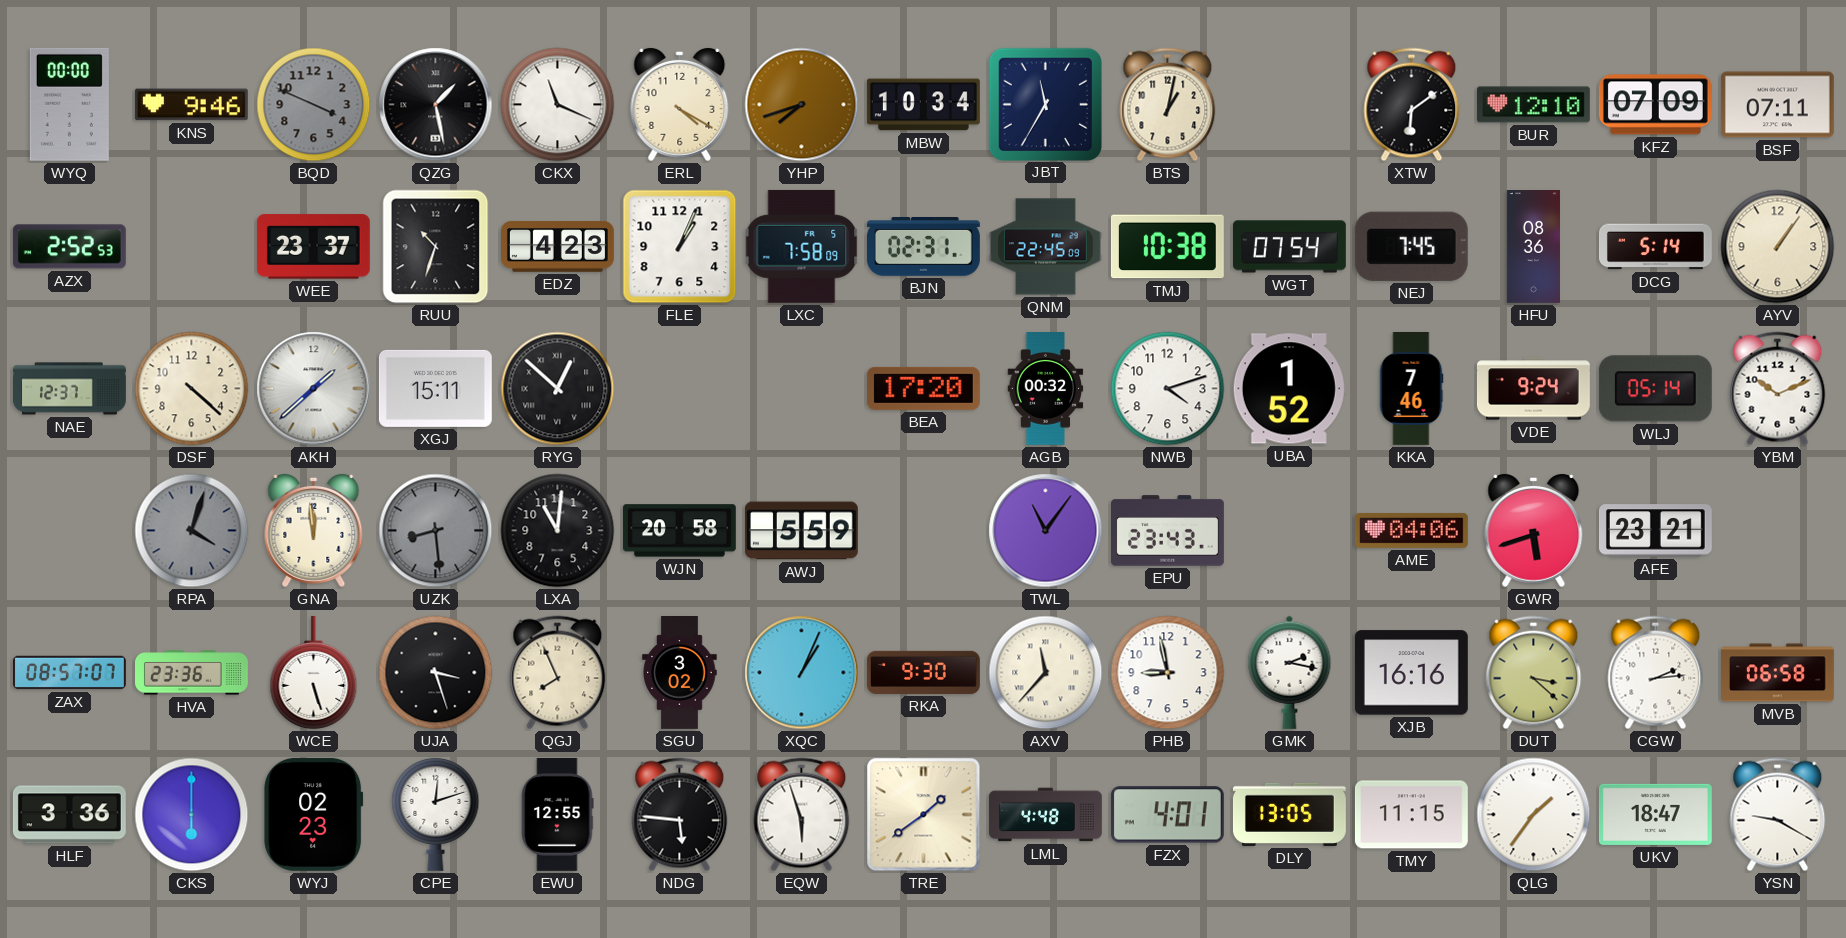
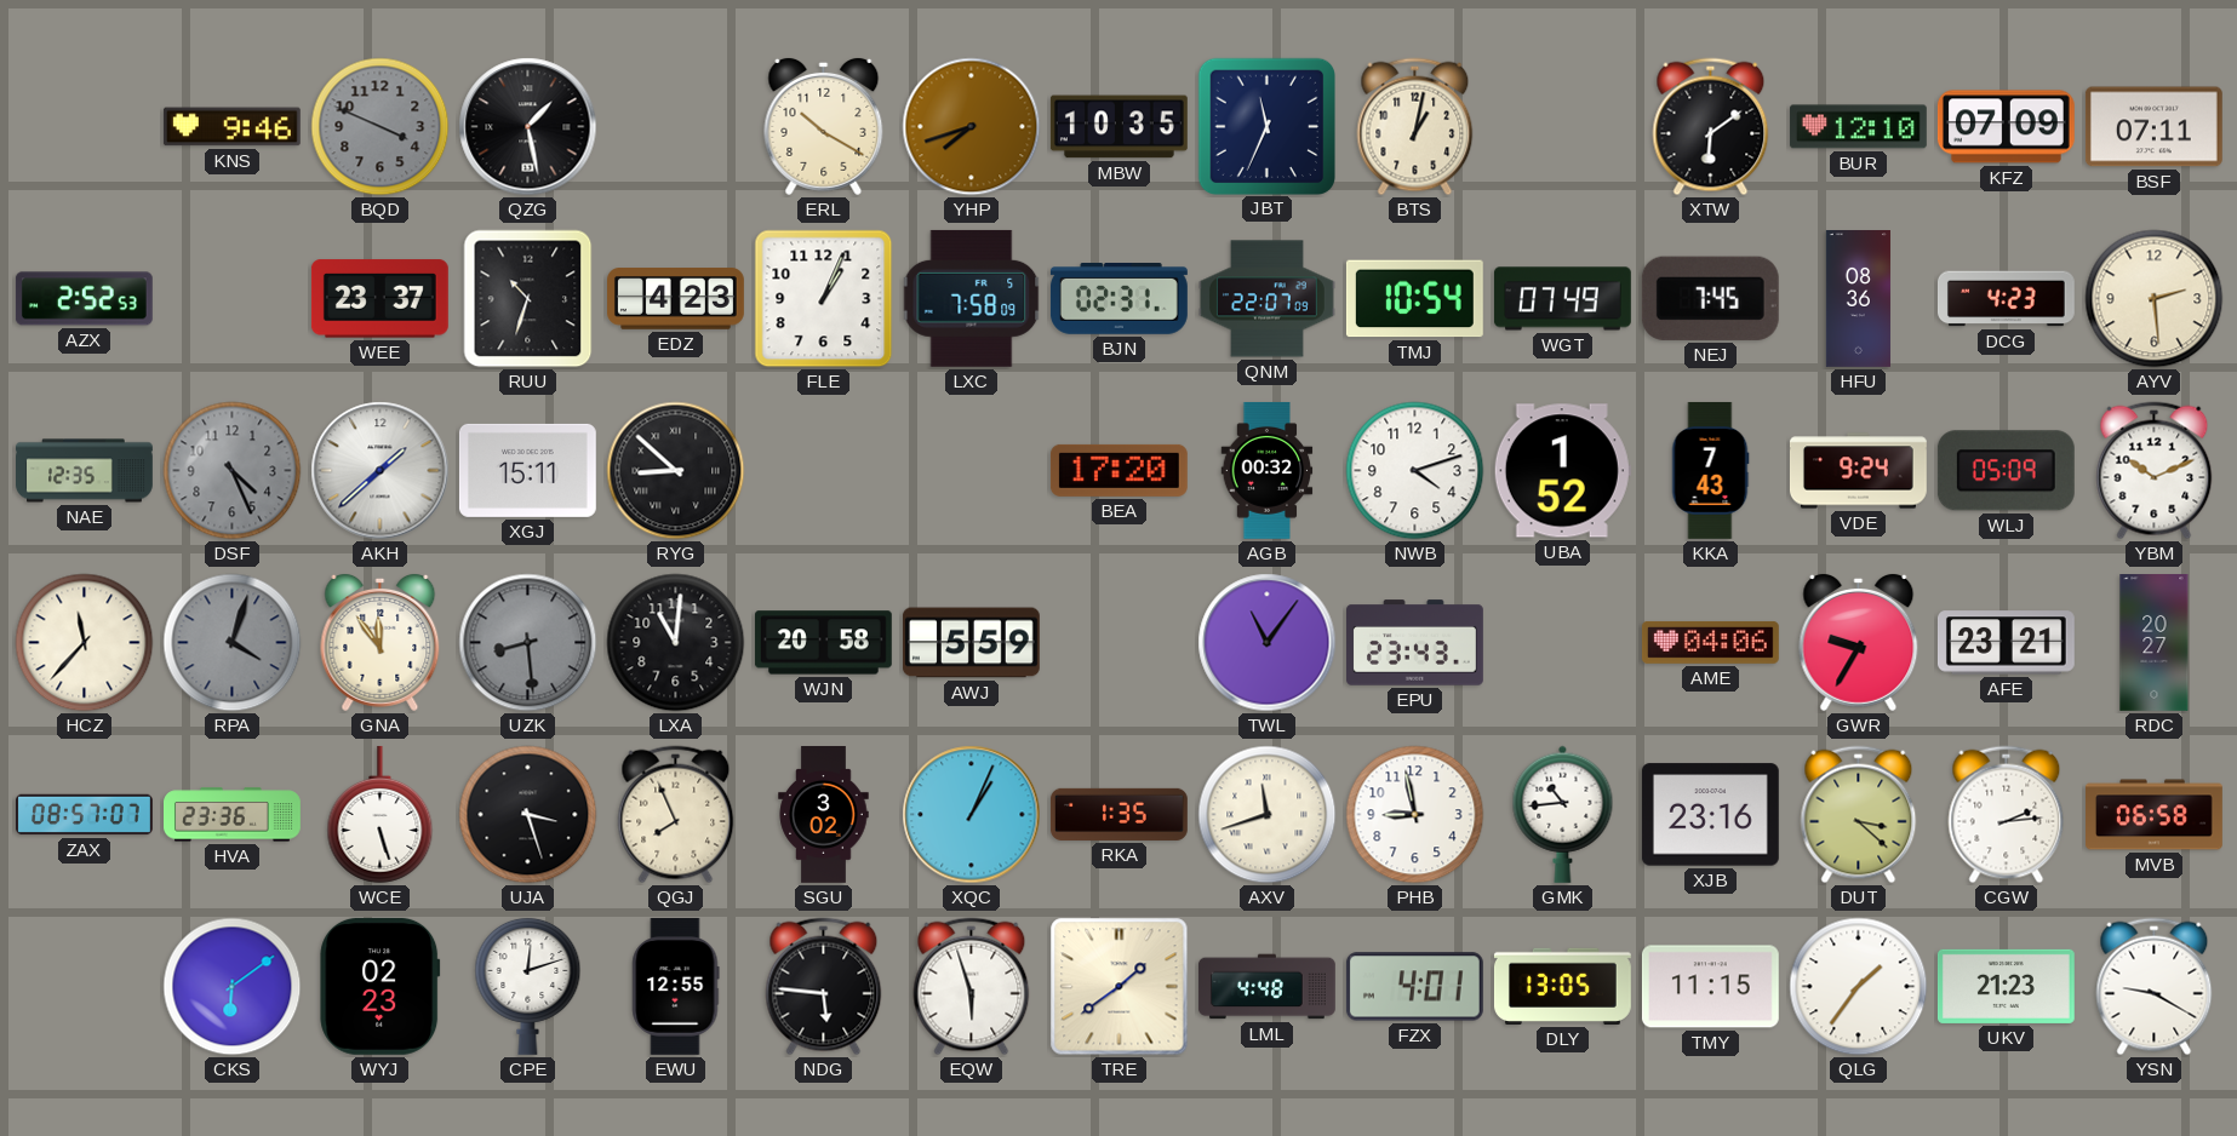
WYQ: 00:00 -> none
CKX: 11:19 -> none
ERL: 4:20 -> 10:20
MBW: 10:34 -> 10:35
JBT: 11:35 -> 11:34
QNM: 22:45 -> 22:07
TMJ: 10:38 -> 10:54
WGT: 07:54 -> 07:49
DCG: 5:14 -> 4:23
AYV: 1:06 -> 2:29
NAE: 12:37 -> 12:35
DSF: 4:22 -> 4:26
DSF dial: cream -> grey
RYG: 12:52 -> 8:52
KKA: 7:46 -> 7:43
WLJ: 05:14 -> 05:09
HCZ: none -> 11:37
GNA: 11:59 -> 11:54
GWR: 5:42 -> 9:35
RDC: none -> 20:27
RKA: 9:30 -> 1:35
AXV: 11:37 -> 11:42
GMK: 2:17 -> 10:44
XJB: 16:16 -> 23:16
HLF: 3:36 -> none
CKS: 6:00 -> 6:09
UKV: 18:47 -> 21:23
